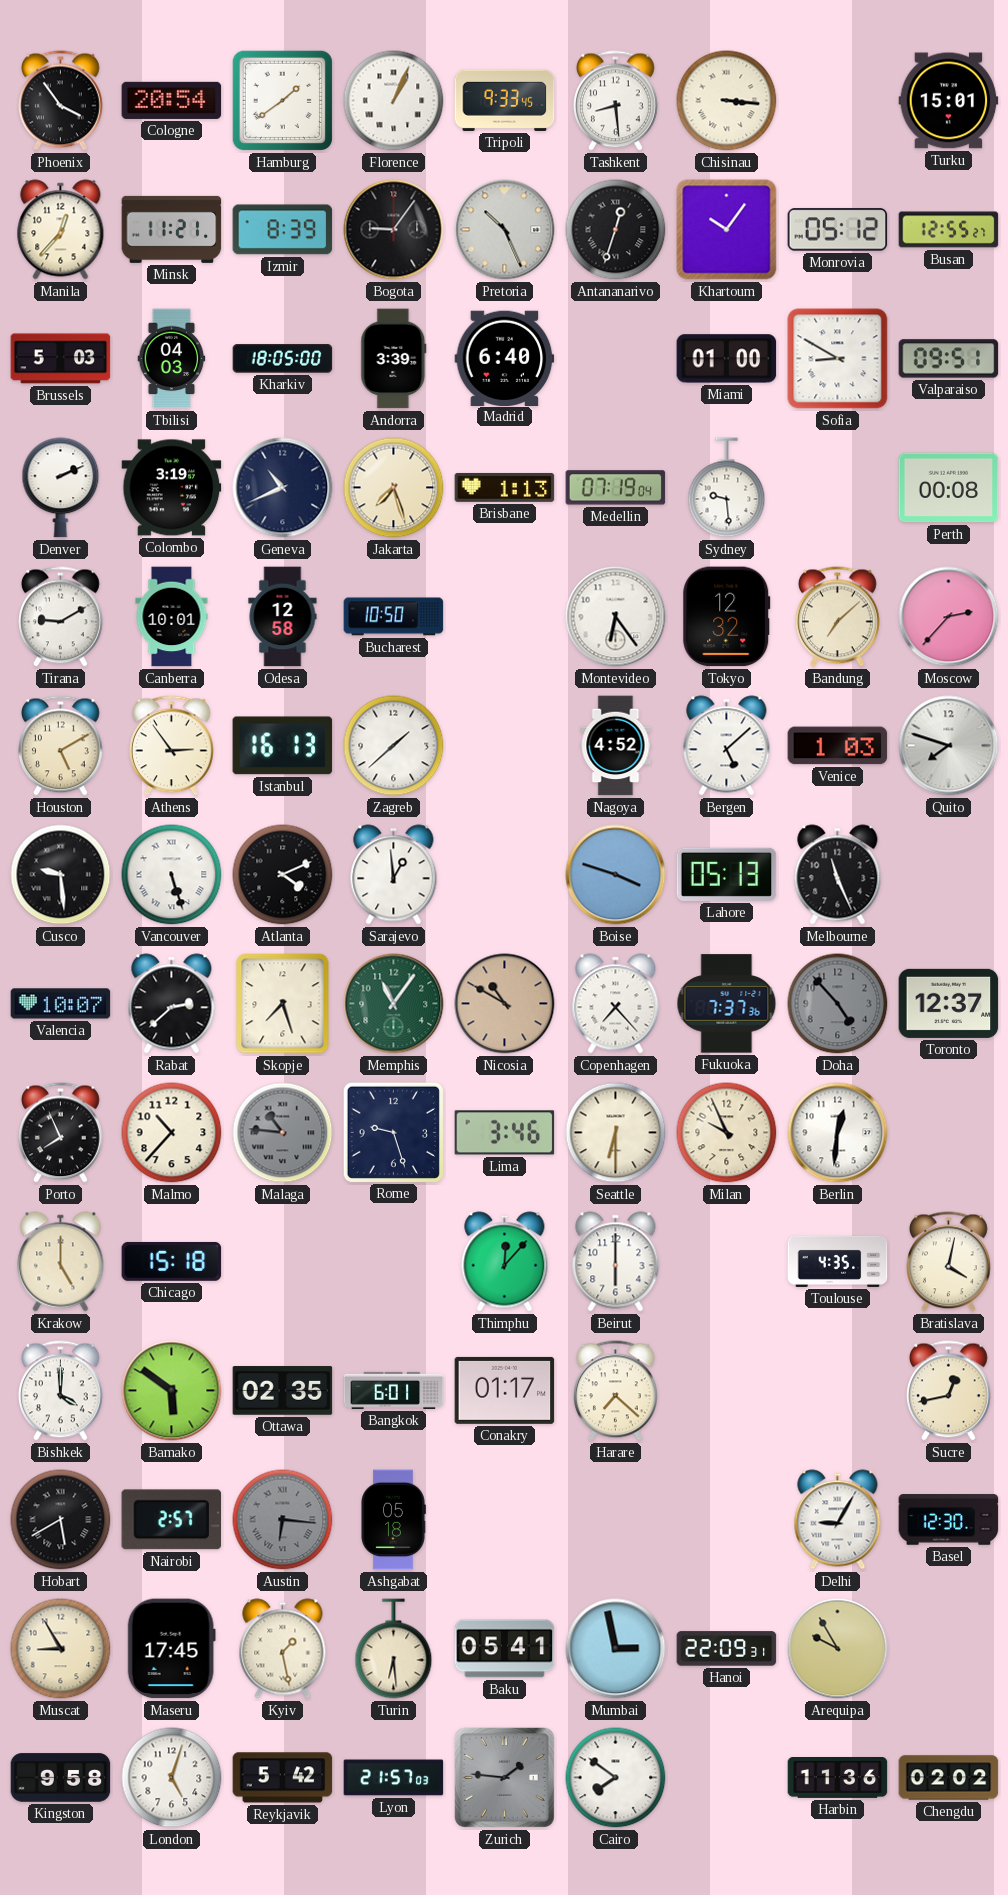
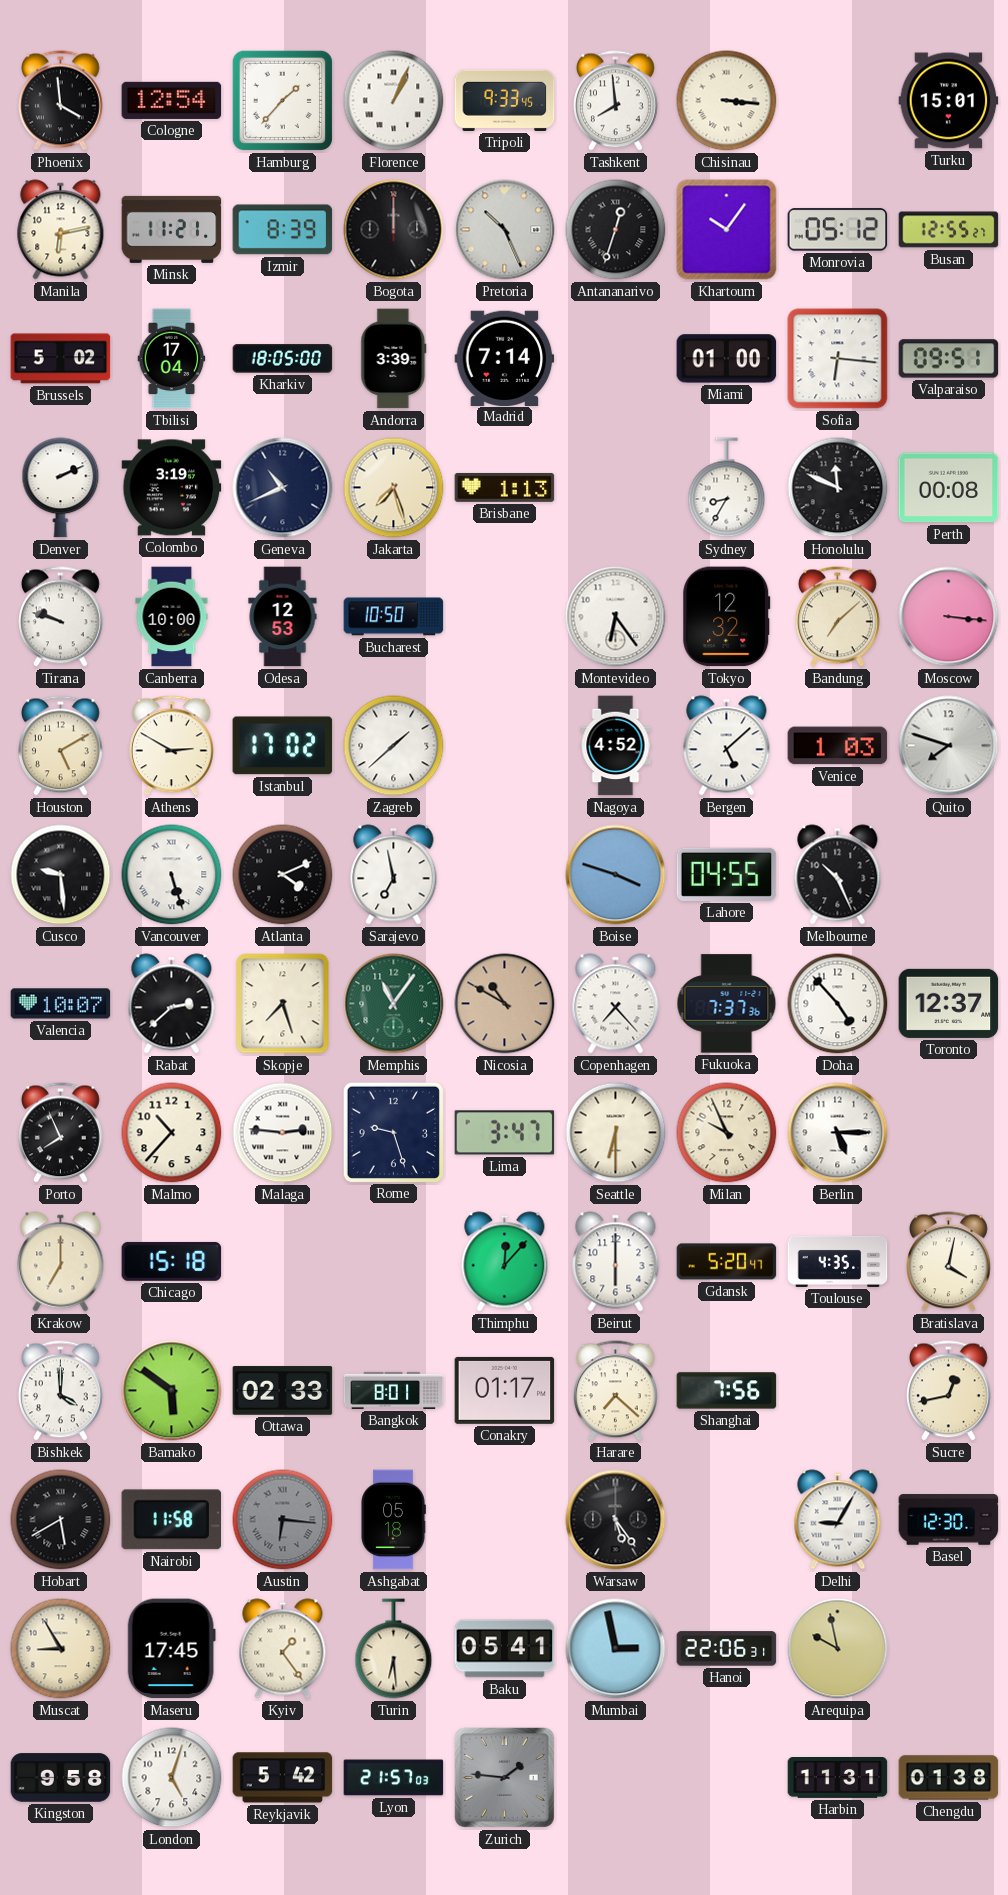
Phoenix: 3:54 -> 3:59
Cologne: 20:54 -> 12:54
Hamburg: 1:39 -> 1:37
Tashkent: 8:29 -> 7:59
Manila: 12:37 -> 6:13
Bogota: 9:06 -> 12:00
Brussels: 5:03 -> 5:02
Tbilisi: 04:03 -> 17:04
Madrid: 6:40 -> 7:14
Sofia: 8:50 -> 6:16
Medellin: 07:19 -> none
Sydney: 9:29 -> 8:35
Honolulu: none -> 11:49
Tirana: 9:10 -> 9:48
Canberra: 10:01 -> 10:00
Odesa: 12:58 -> 12:53
Moscow: 2:37 -> 3:16
Athens: 2:54 -> 2:50
Istanbul: 16:13 -> 17:02
Sarajevo: 12:59 -> 6:58
Lahore: 05:13 -> 04:55
Melbourne: 11:26 -> 10:26
Doha dial: grey -> white
Malaga: 10:46 -> 2:46
Malaga dial: grey -> white
Lima: 3:46 -> 3:47
Berlin: 12:31 -> 5:15
Krakow: 5:00 -> 7:00
Gdansk: none -> 5:20
Ottawa: 02:35 -> 02:33
Bangkok: 6:01 -> 8:01
Shanghai: none -> 7:56
Nairobi: 2:57 -> 11:58
Warsaw: none -> 5:24
Kyiv: 1:28 -> 1:24
Hanoi: 22:09 -> 22:06
Arequipa: 9:55 -> 9:58
Cairo: 7:51 -> none
Harbin: 11:36 -> 11:31
Chengdu: 02:02 -> 01:38
